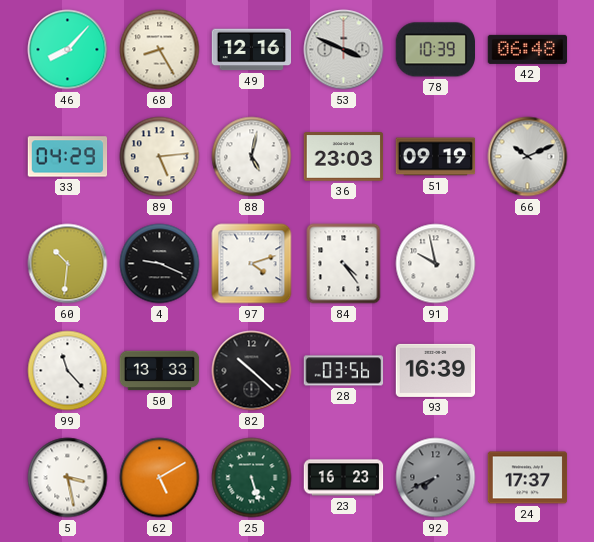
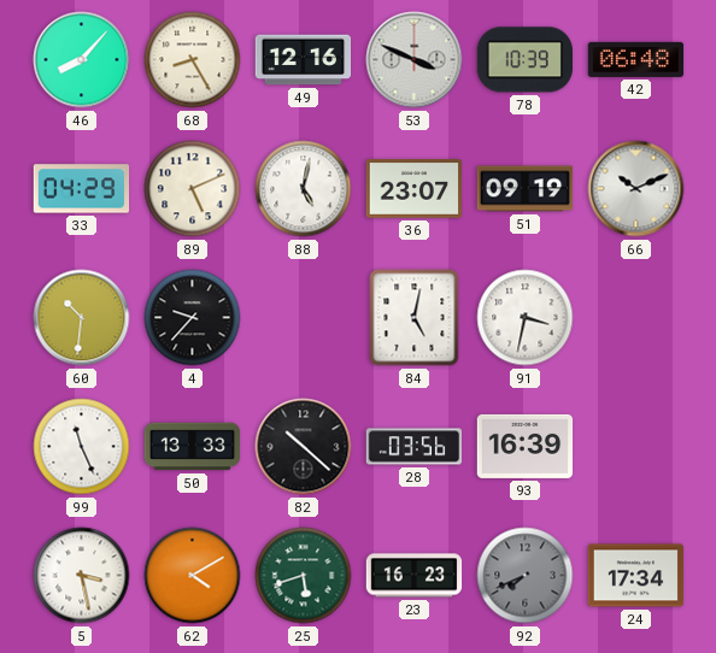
89: 5:14 -> 5:11
36: 23:03 -> 23:07
4: 9:19 -> 9:37
97: 4:12 -> none
84: 4:24 -> 5:02
91: 9:58 -> 3:32
99: 11:23 -> 11:26
62: 5:10 -> 4:10
25: 5:27 -> 5:42
24: 17:37 -> 17:34
